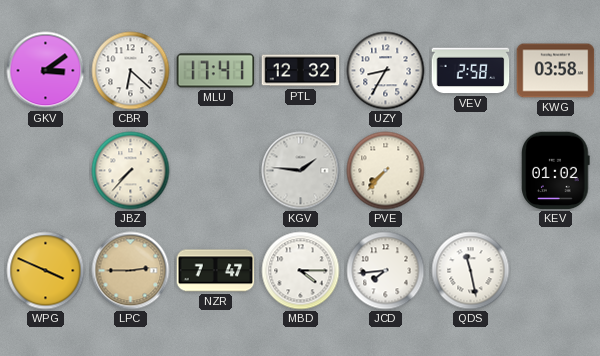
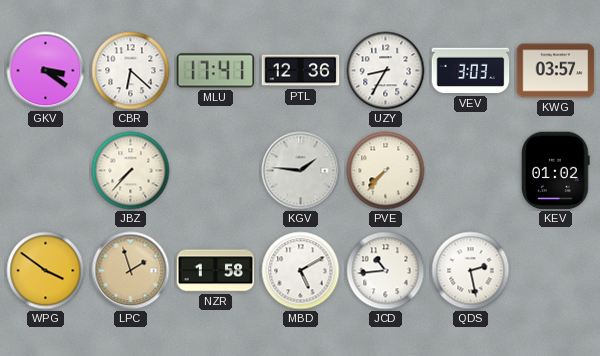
GKV: 3:09 -> 3:21
PTL: 12:32 -> 12:36
VEV: 2:58 -> 3:03
KWG: 03:58 -> 03:57
WPG: 3:49 -> 3:51
LPC: 2:45 -> 1:57
NZR: 7:47 -> 1:58
MBD: 4:15 -> 5:10
JCD: 7:44 -> 10:44
QDS: 11:28 -> 2:28
